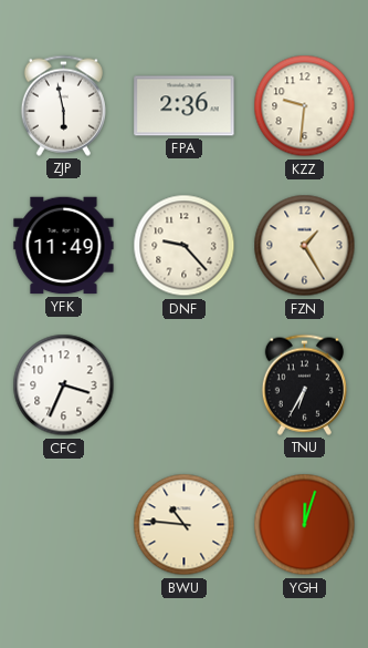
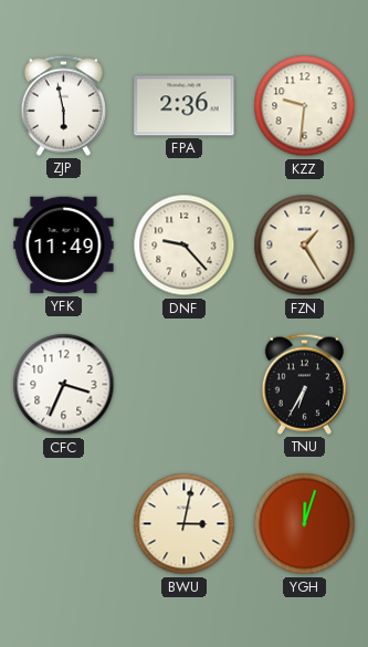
BWU: 10:46 -> 3:02
